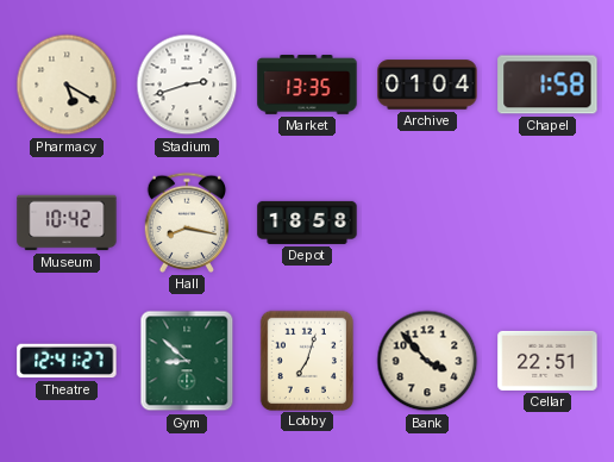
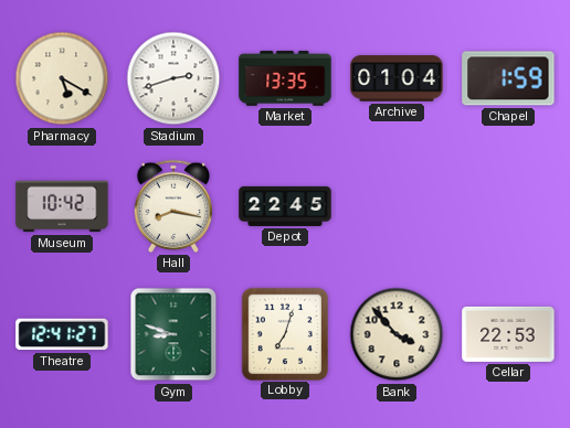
Chapel: 1:58 -> 1:59
Depot: 18:58 -> 22:45
Gym: 8:52 -> 8:48
Cellar: 22:51 -> 22:53
